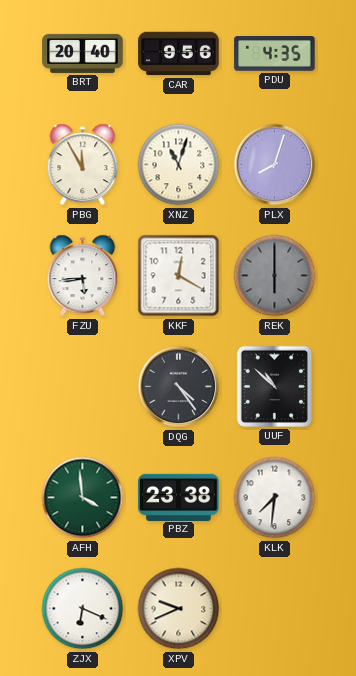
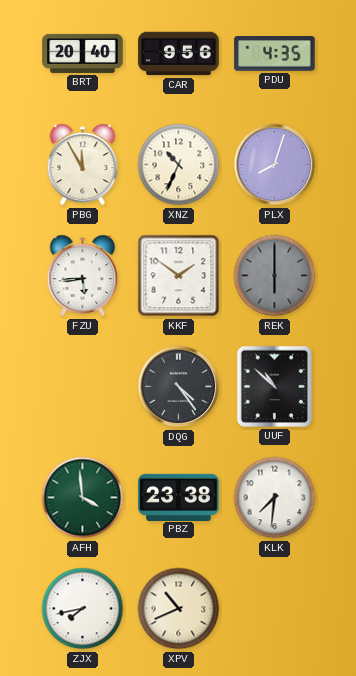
XNZ: 11:03 -> 10:34
KKF: 12:20 -> 1:51
ZJX: 6:19 -> 7:43
XPV: 9:41 -> 10:41
